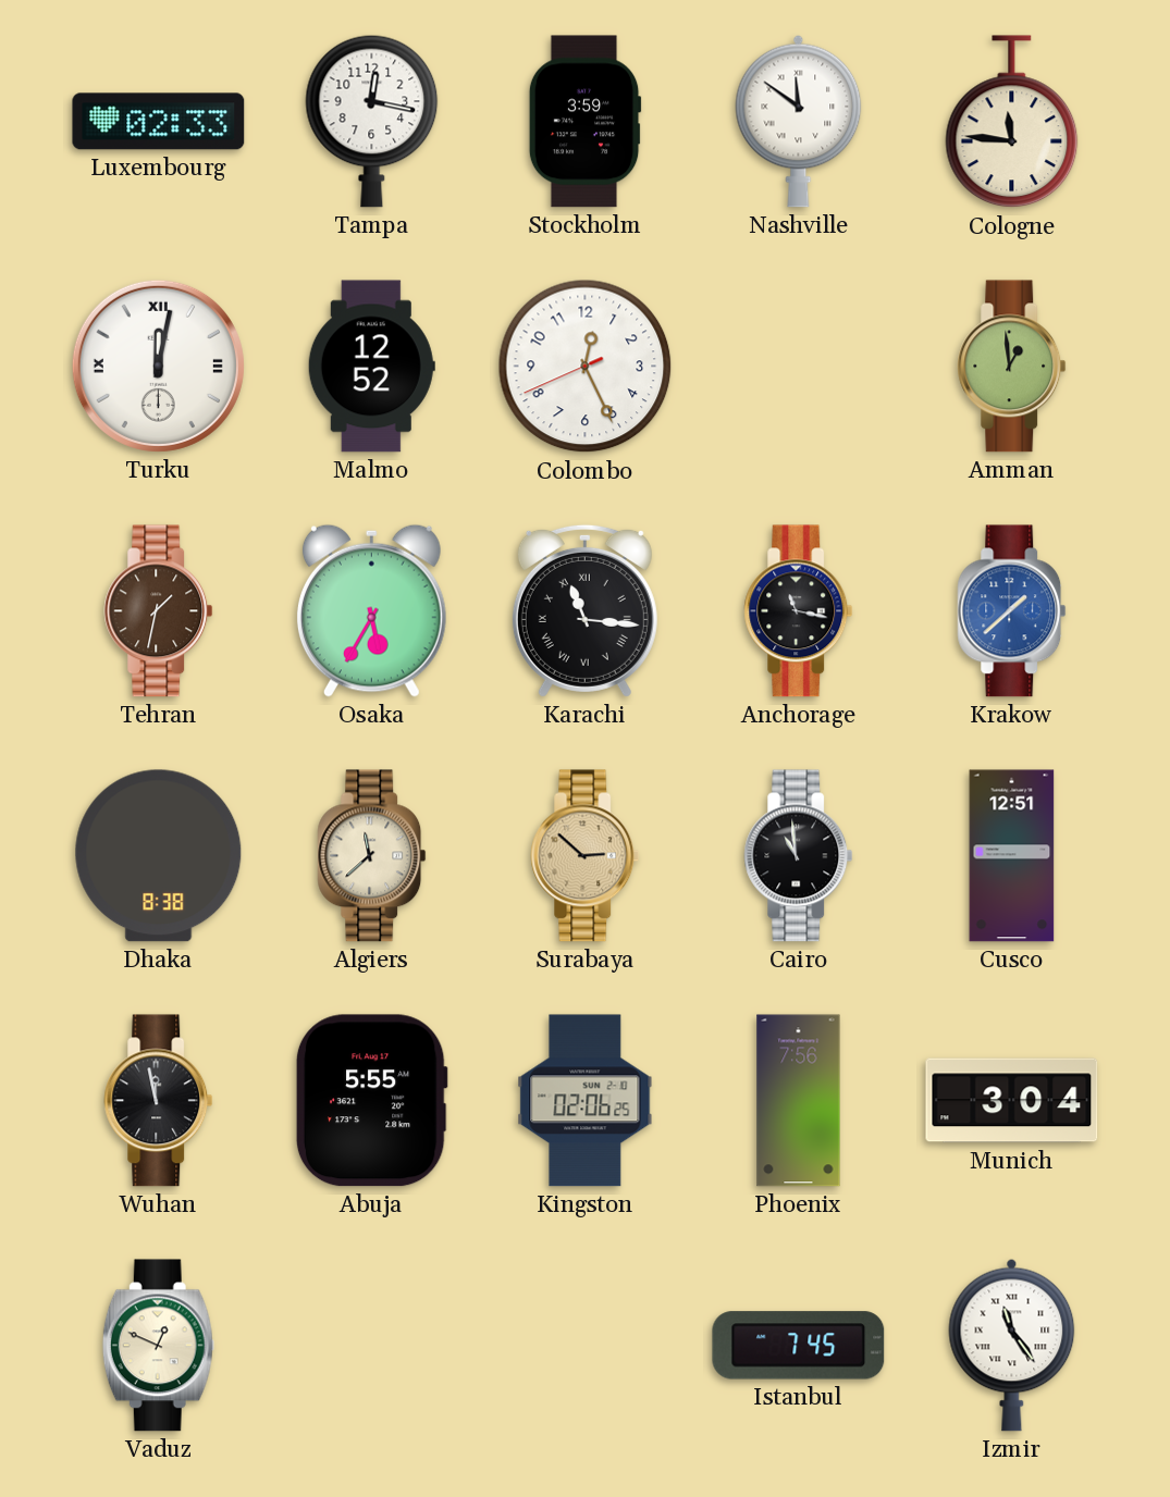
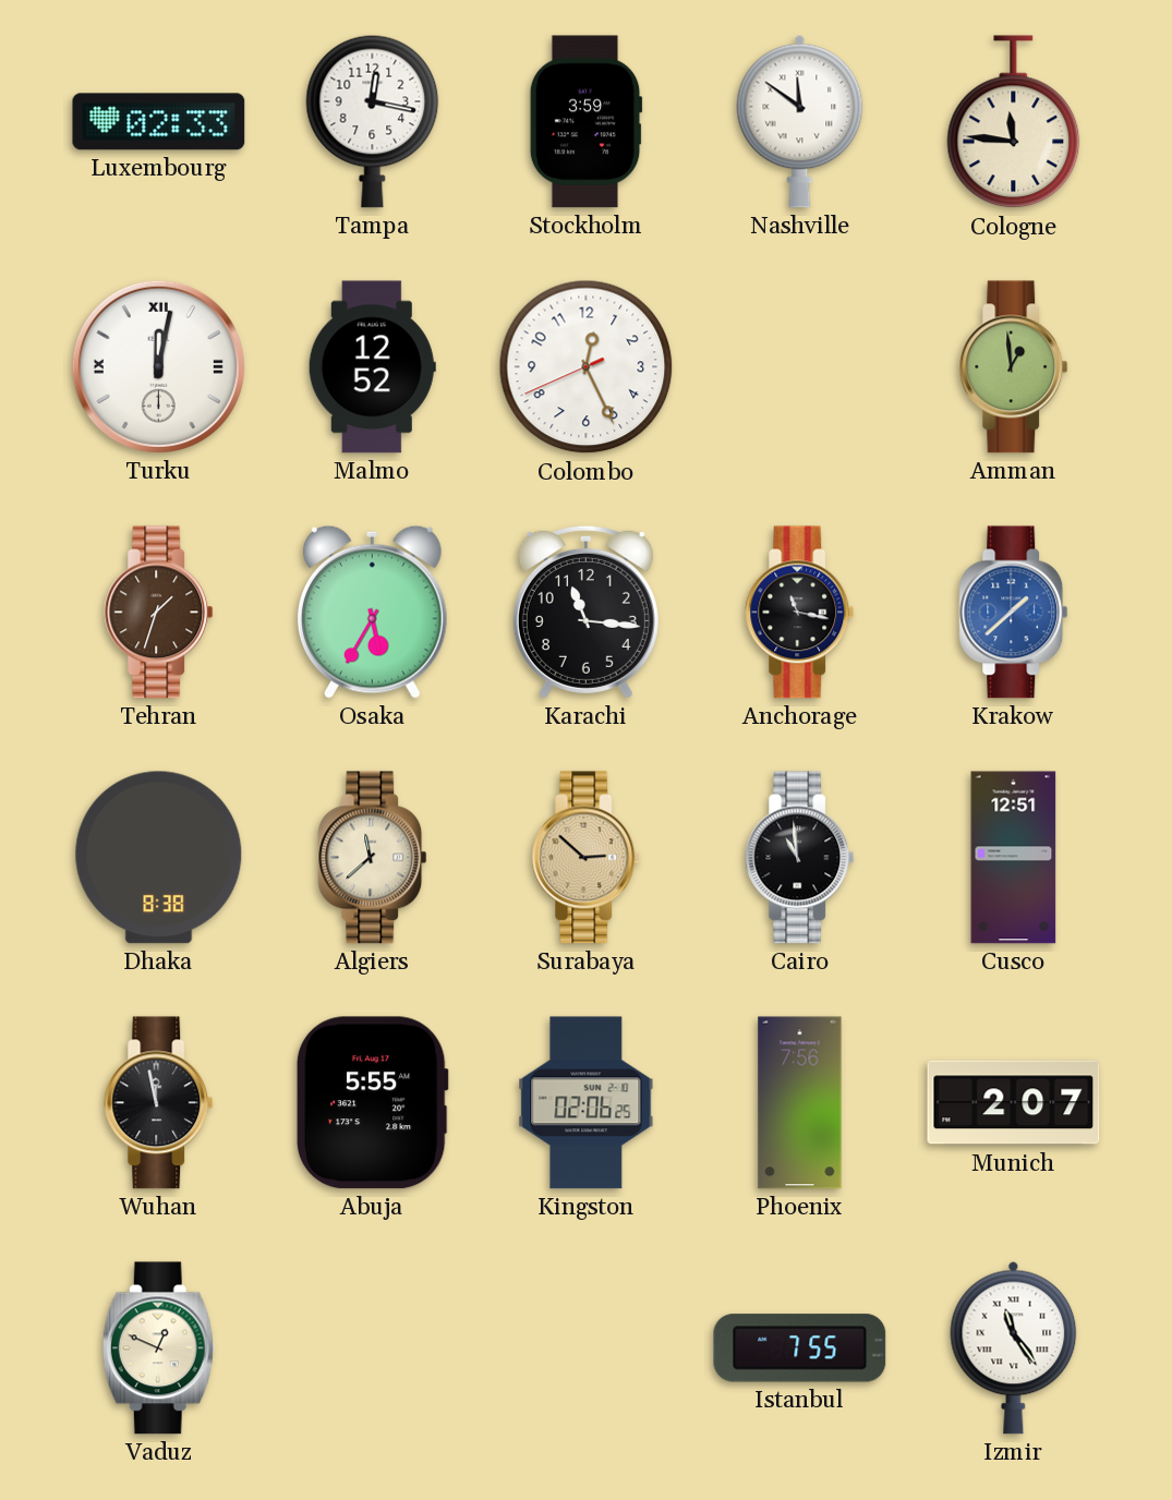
Tehran: 1:32 -> 1:33
Karachi numerals: Roman -> Arabic
Munich: 3:04 -> 2:07
Istanbul: 7:45 -> 7:55
